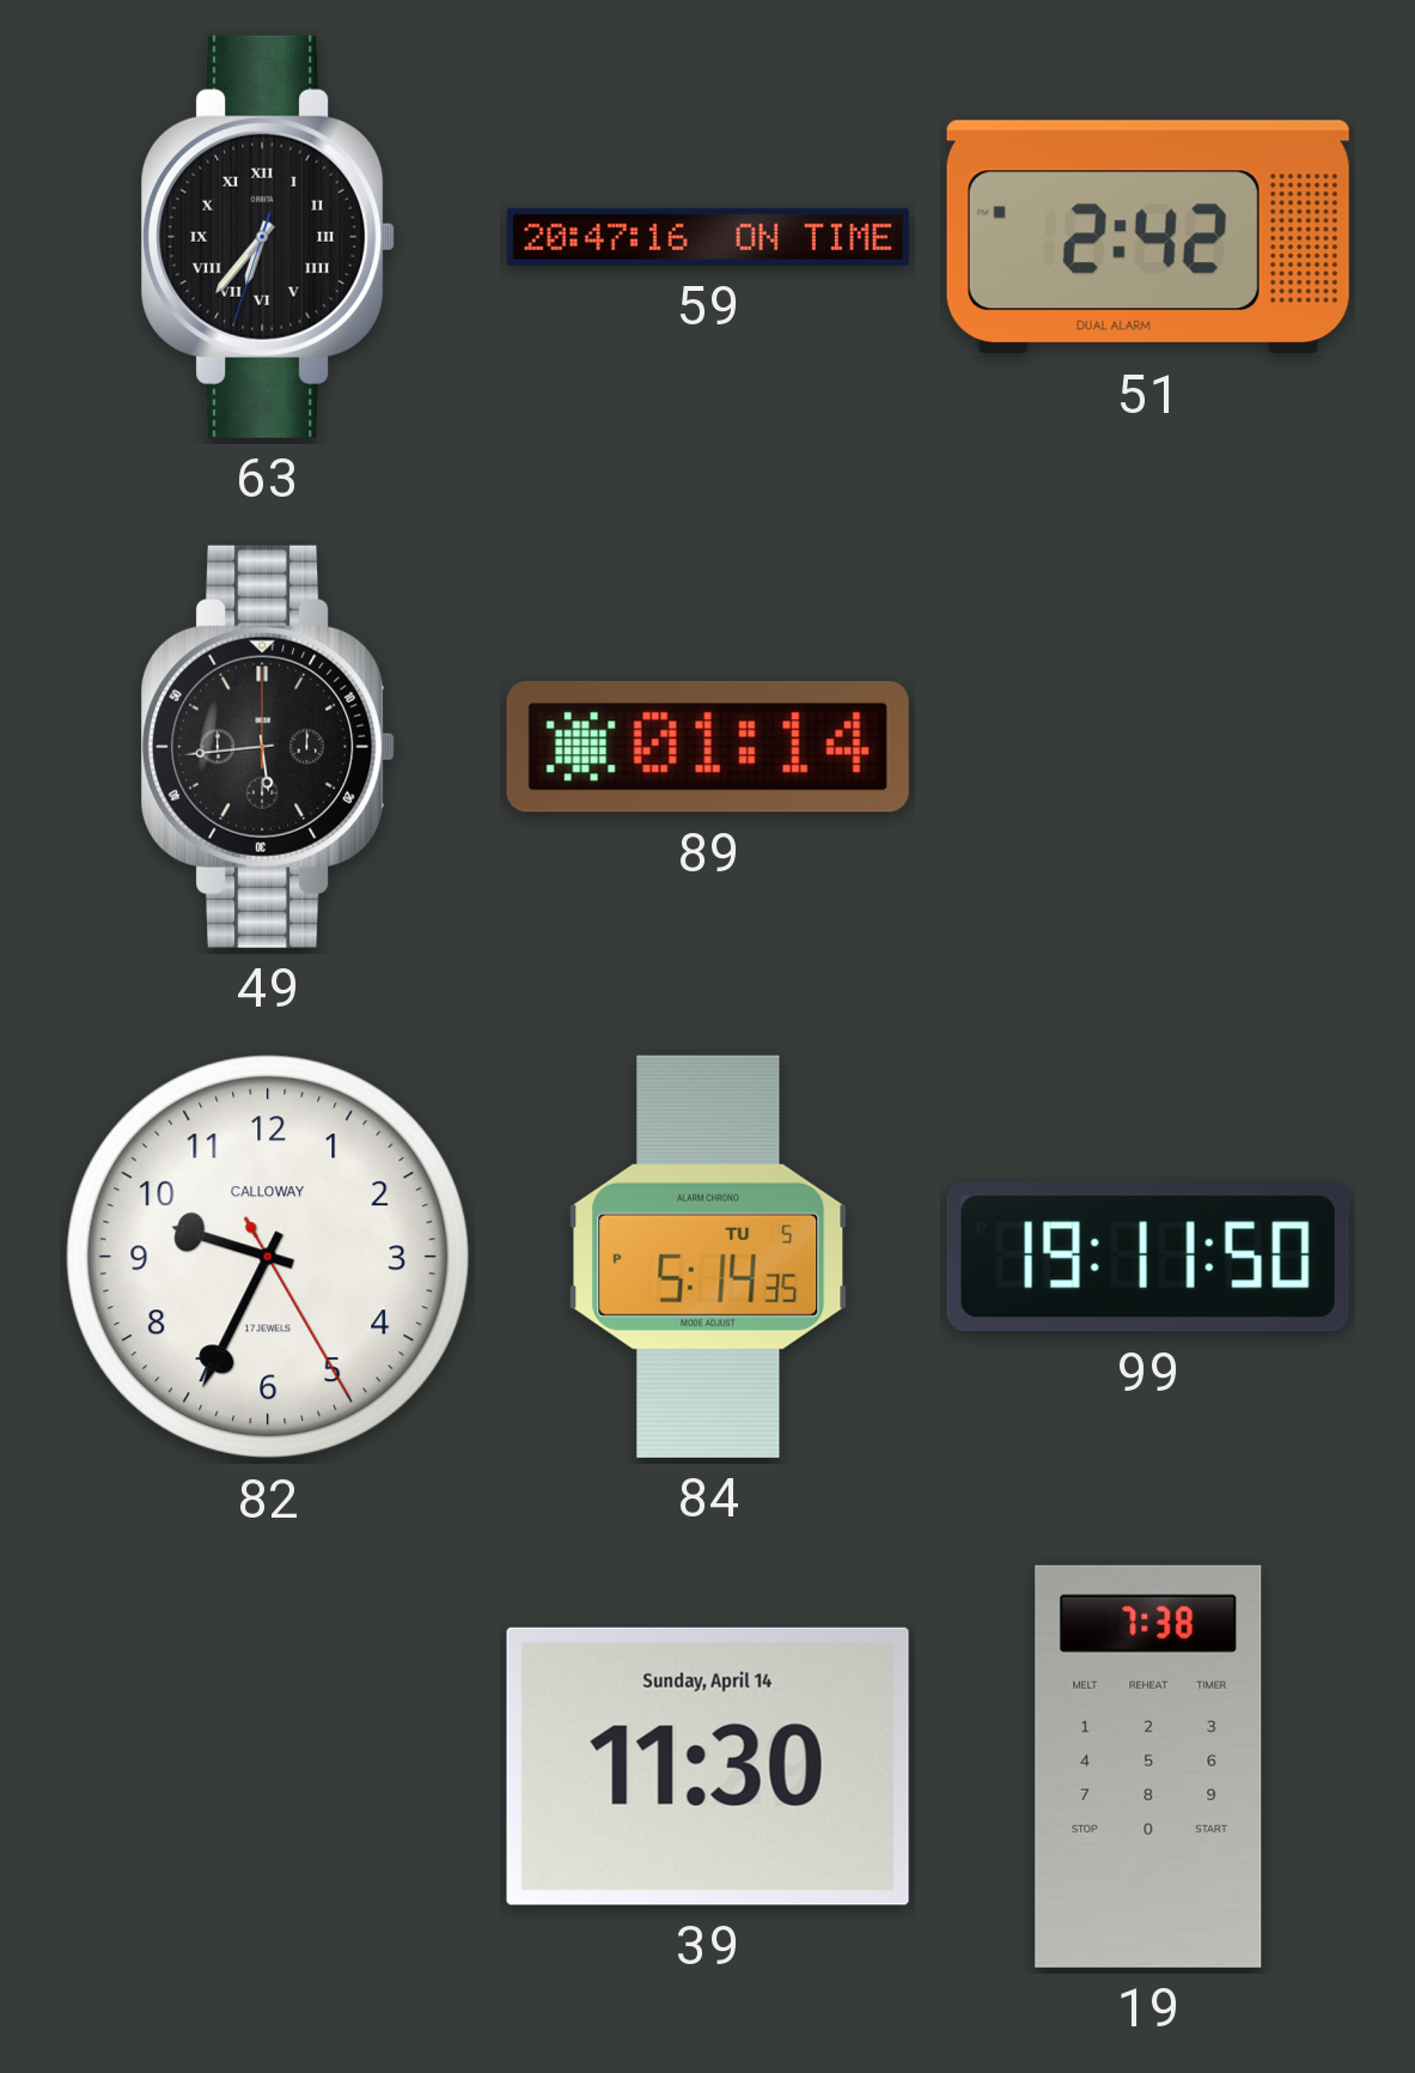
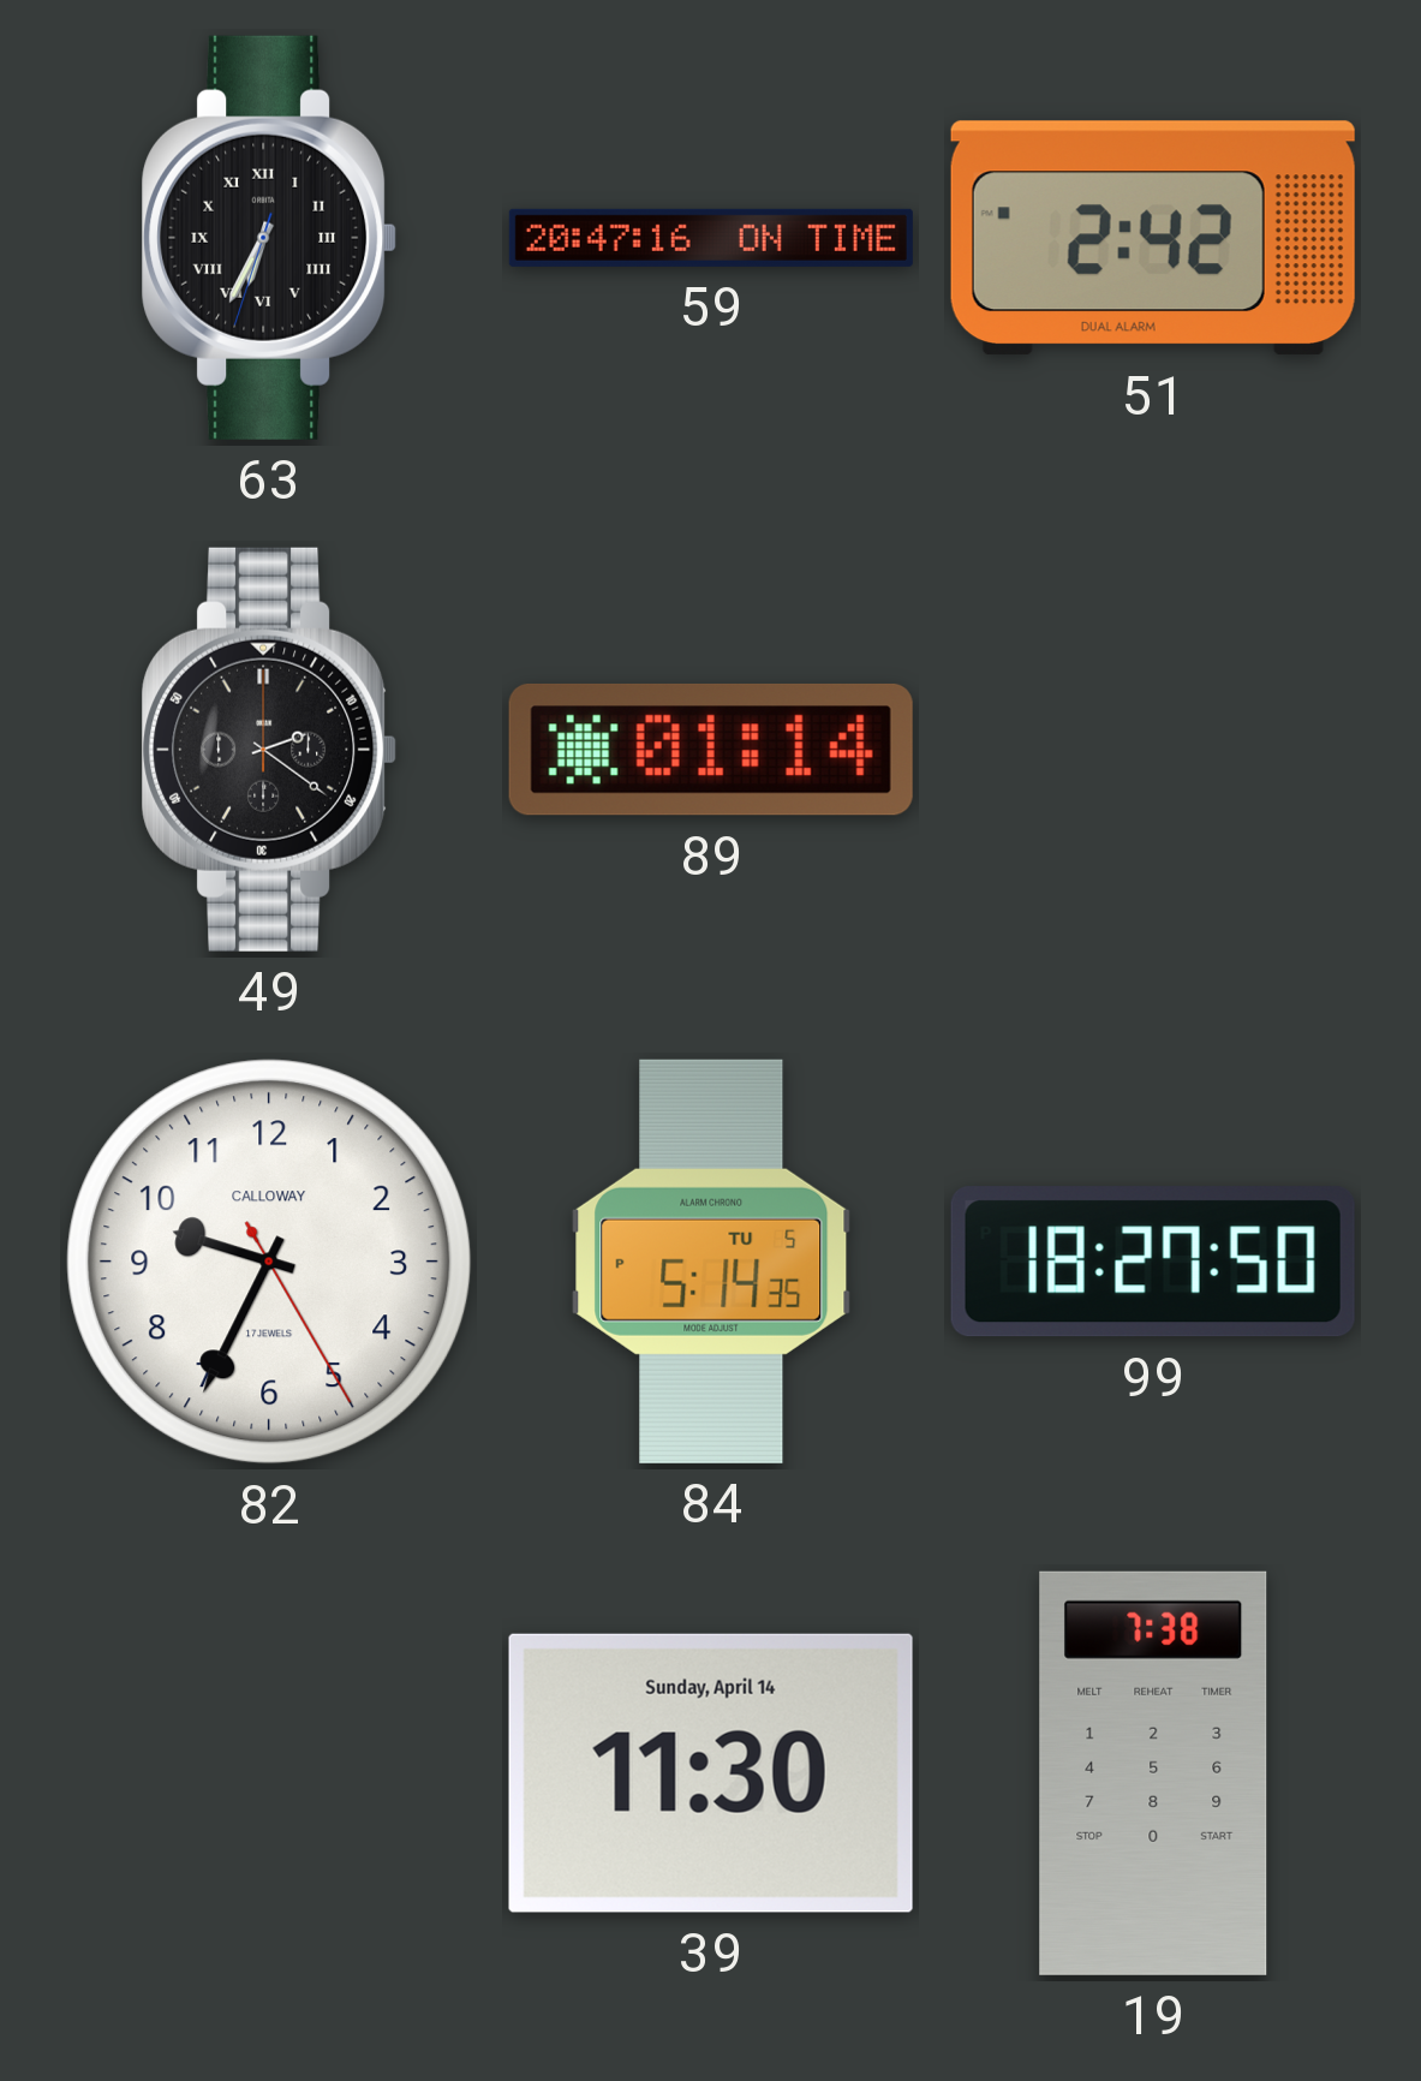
63: 6:36 -> 6:34
49: 5:44 -> 2:21
99: 19:11 -> 18:27
